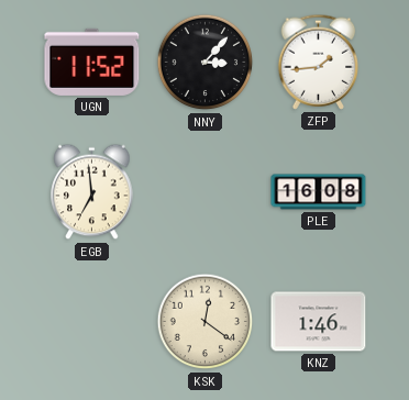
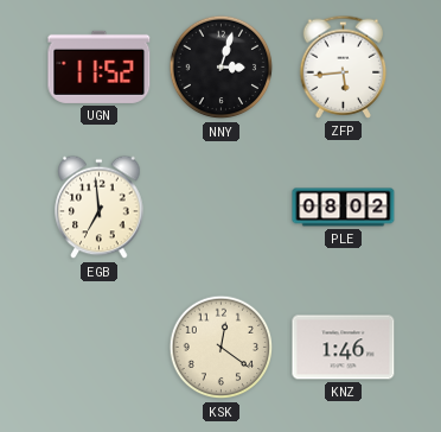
NNY: 3:07 -> 3:03
ZFP: 1:44 -> 5:44
PLE: 16:08 -> 08:02
